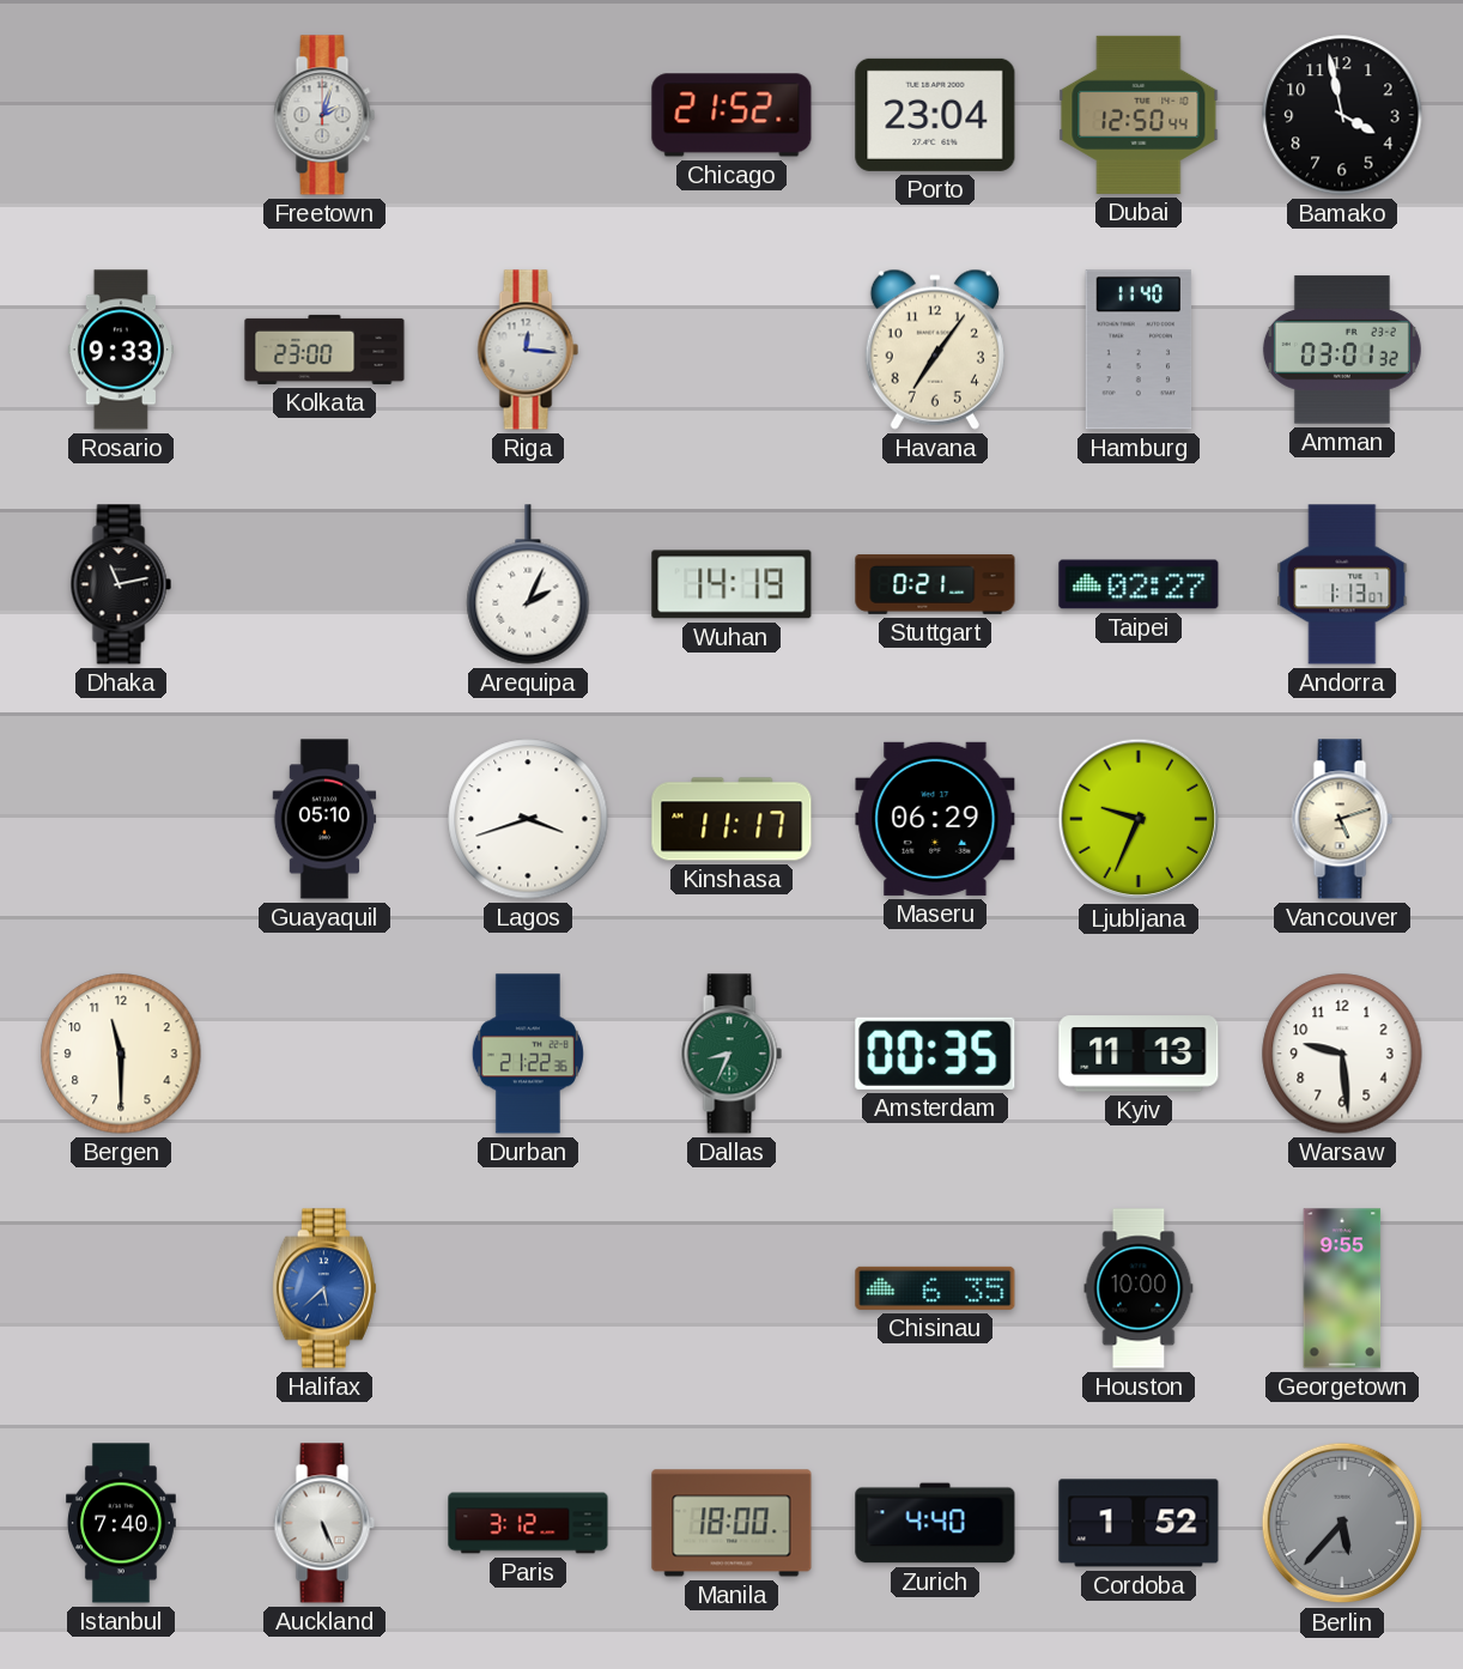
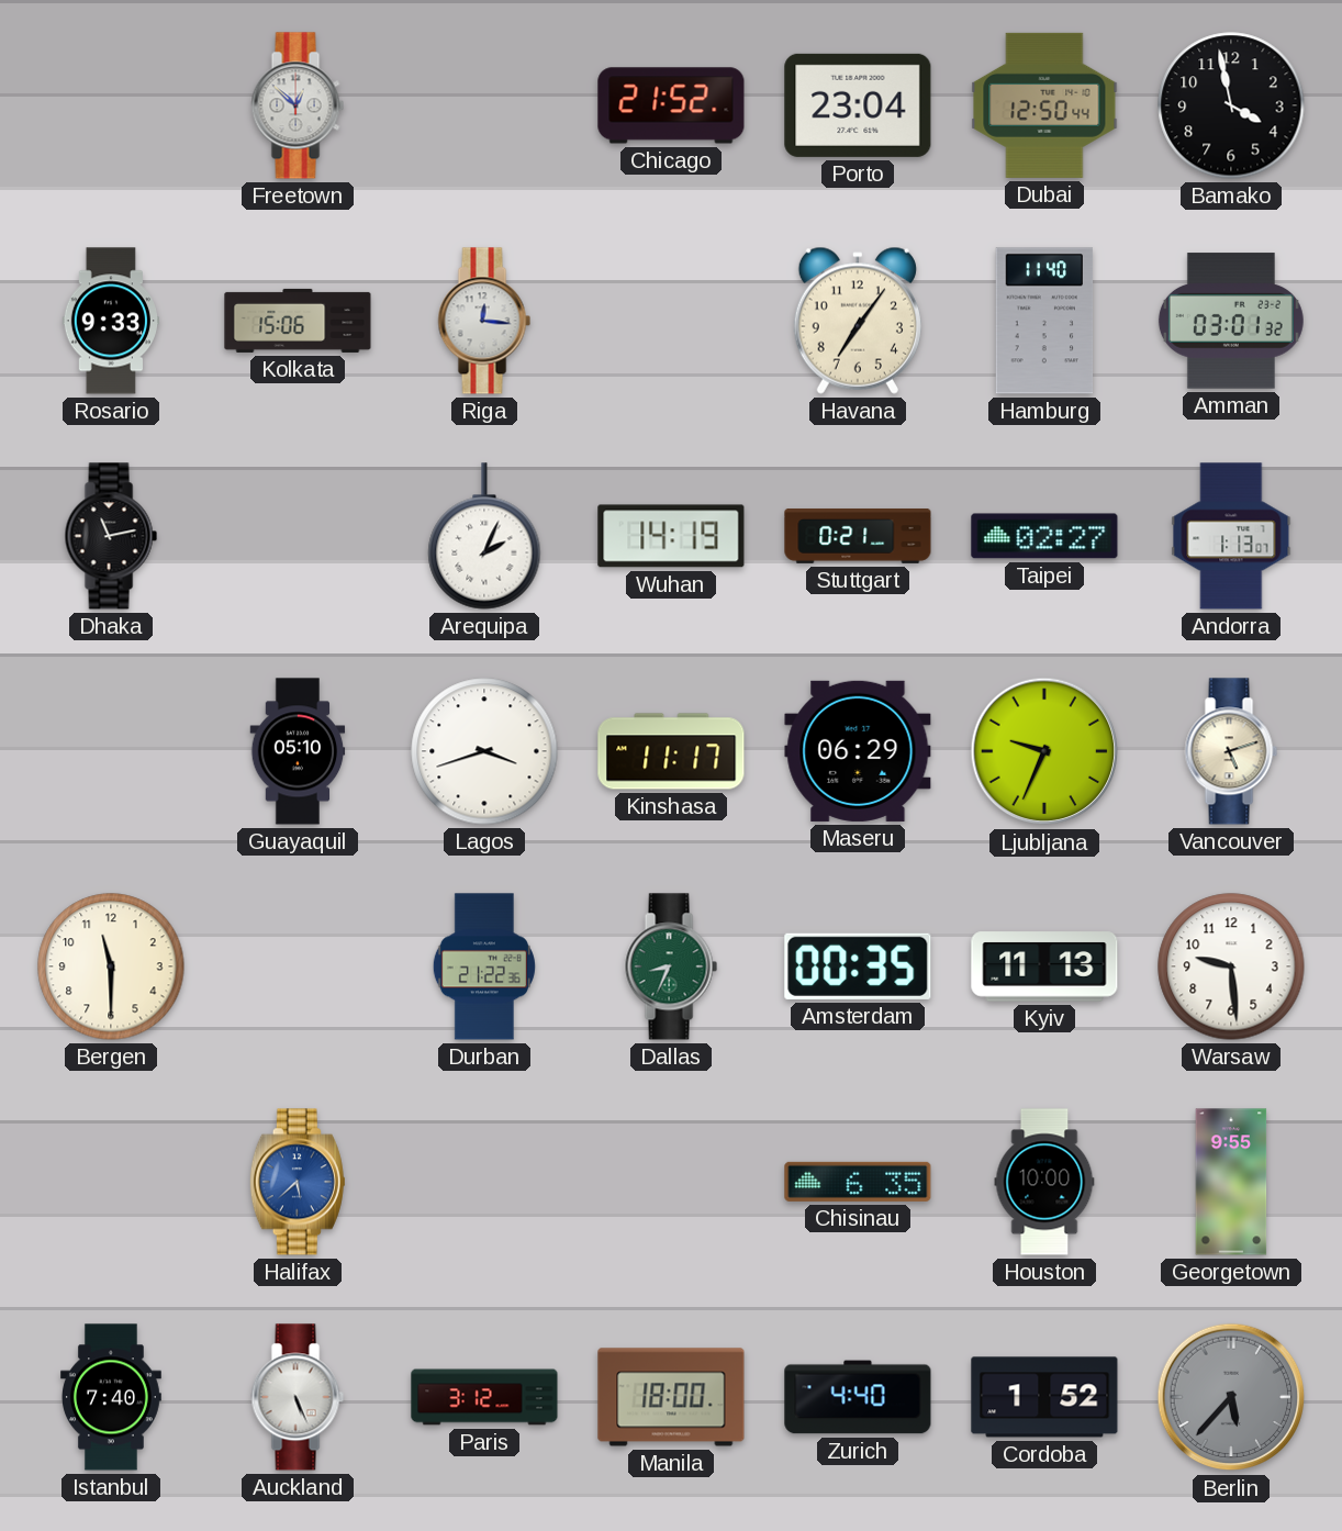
Freetown: 2:03 -> 12:52
Kolkata: 23:00 -> 15:06
